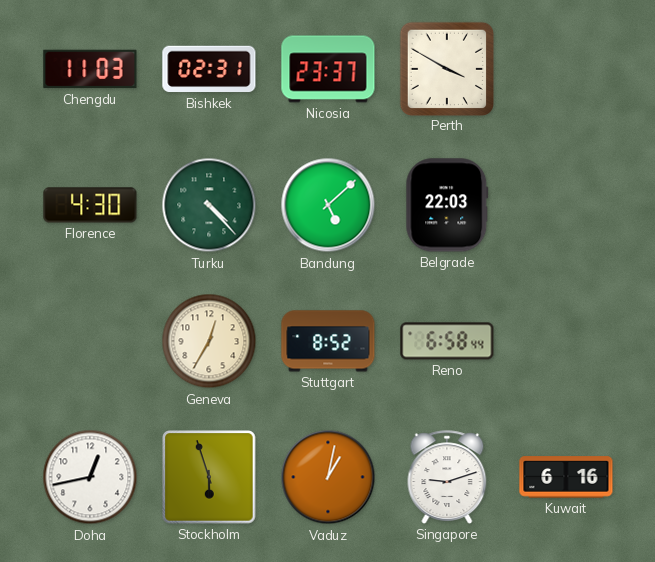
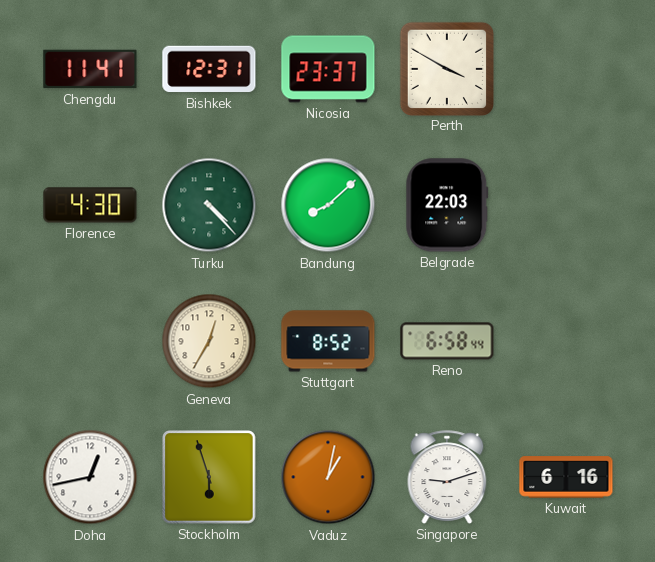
Chengdu: 11:03 -> 11:41
Bishkek: 02:31 -> 12:31
Bandung: 5:08 -> 8:08
